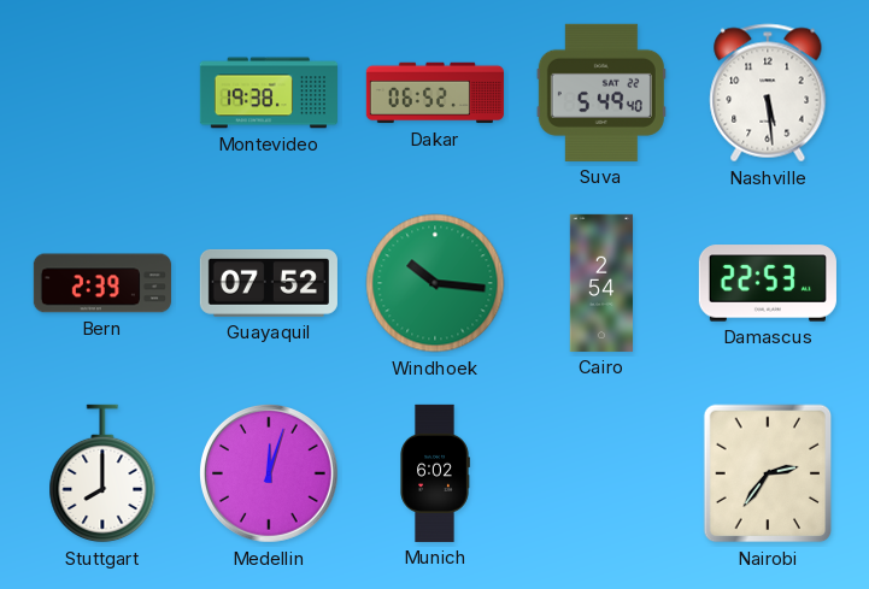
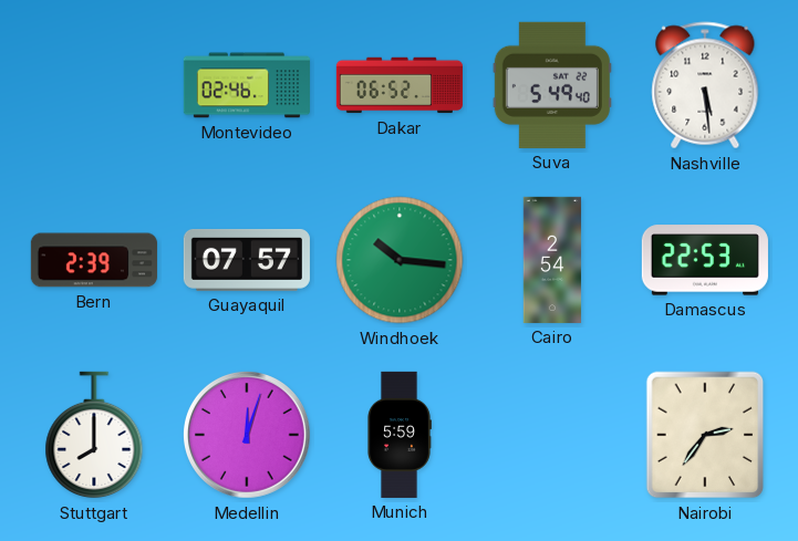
Montevideo: 19:38 -> 02:46
Guayaquil: 07:52 -> 07:57
Munich: 6:02 -> 5:59
